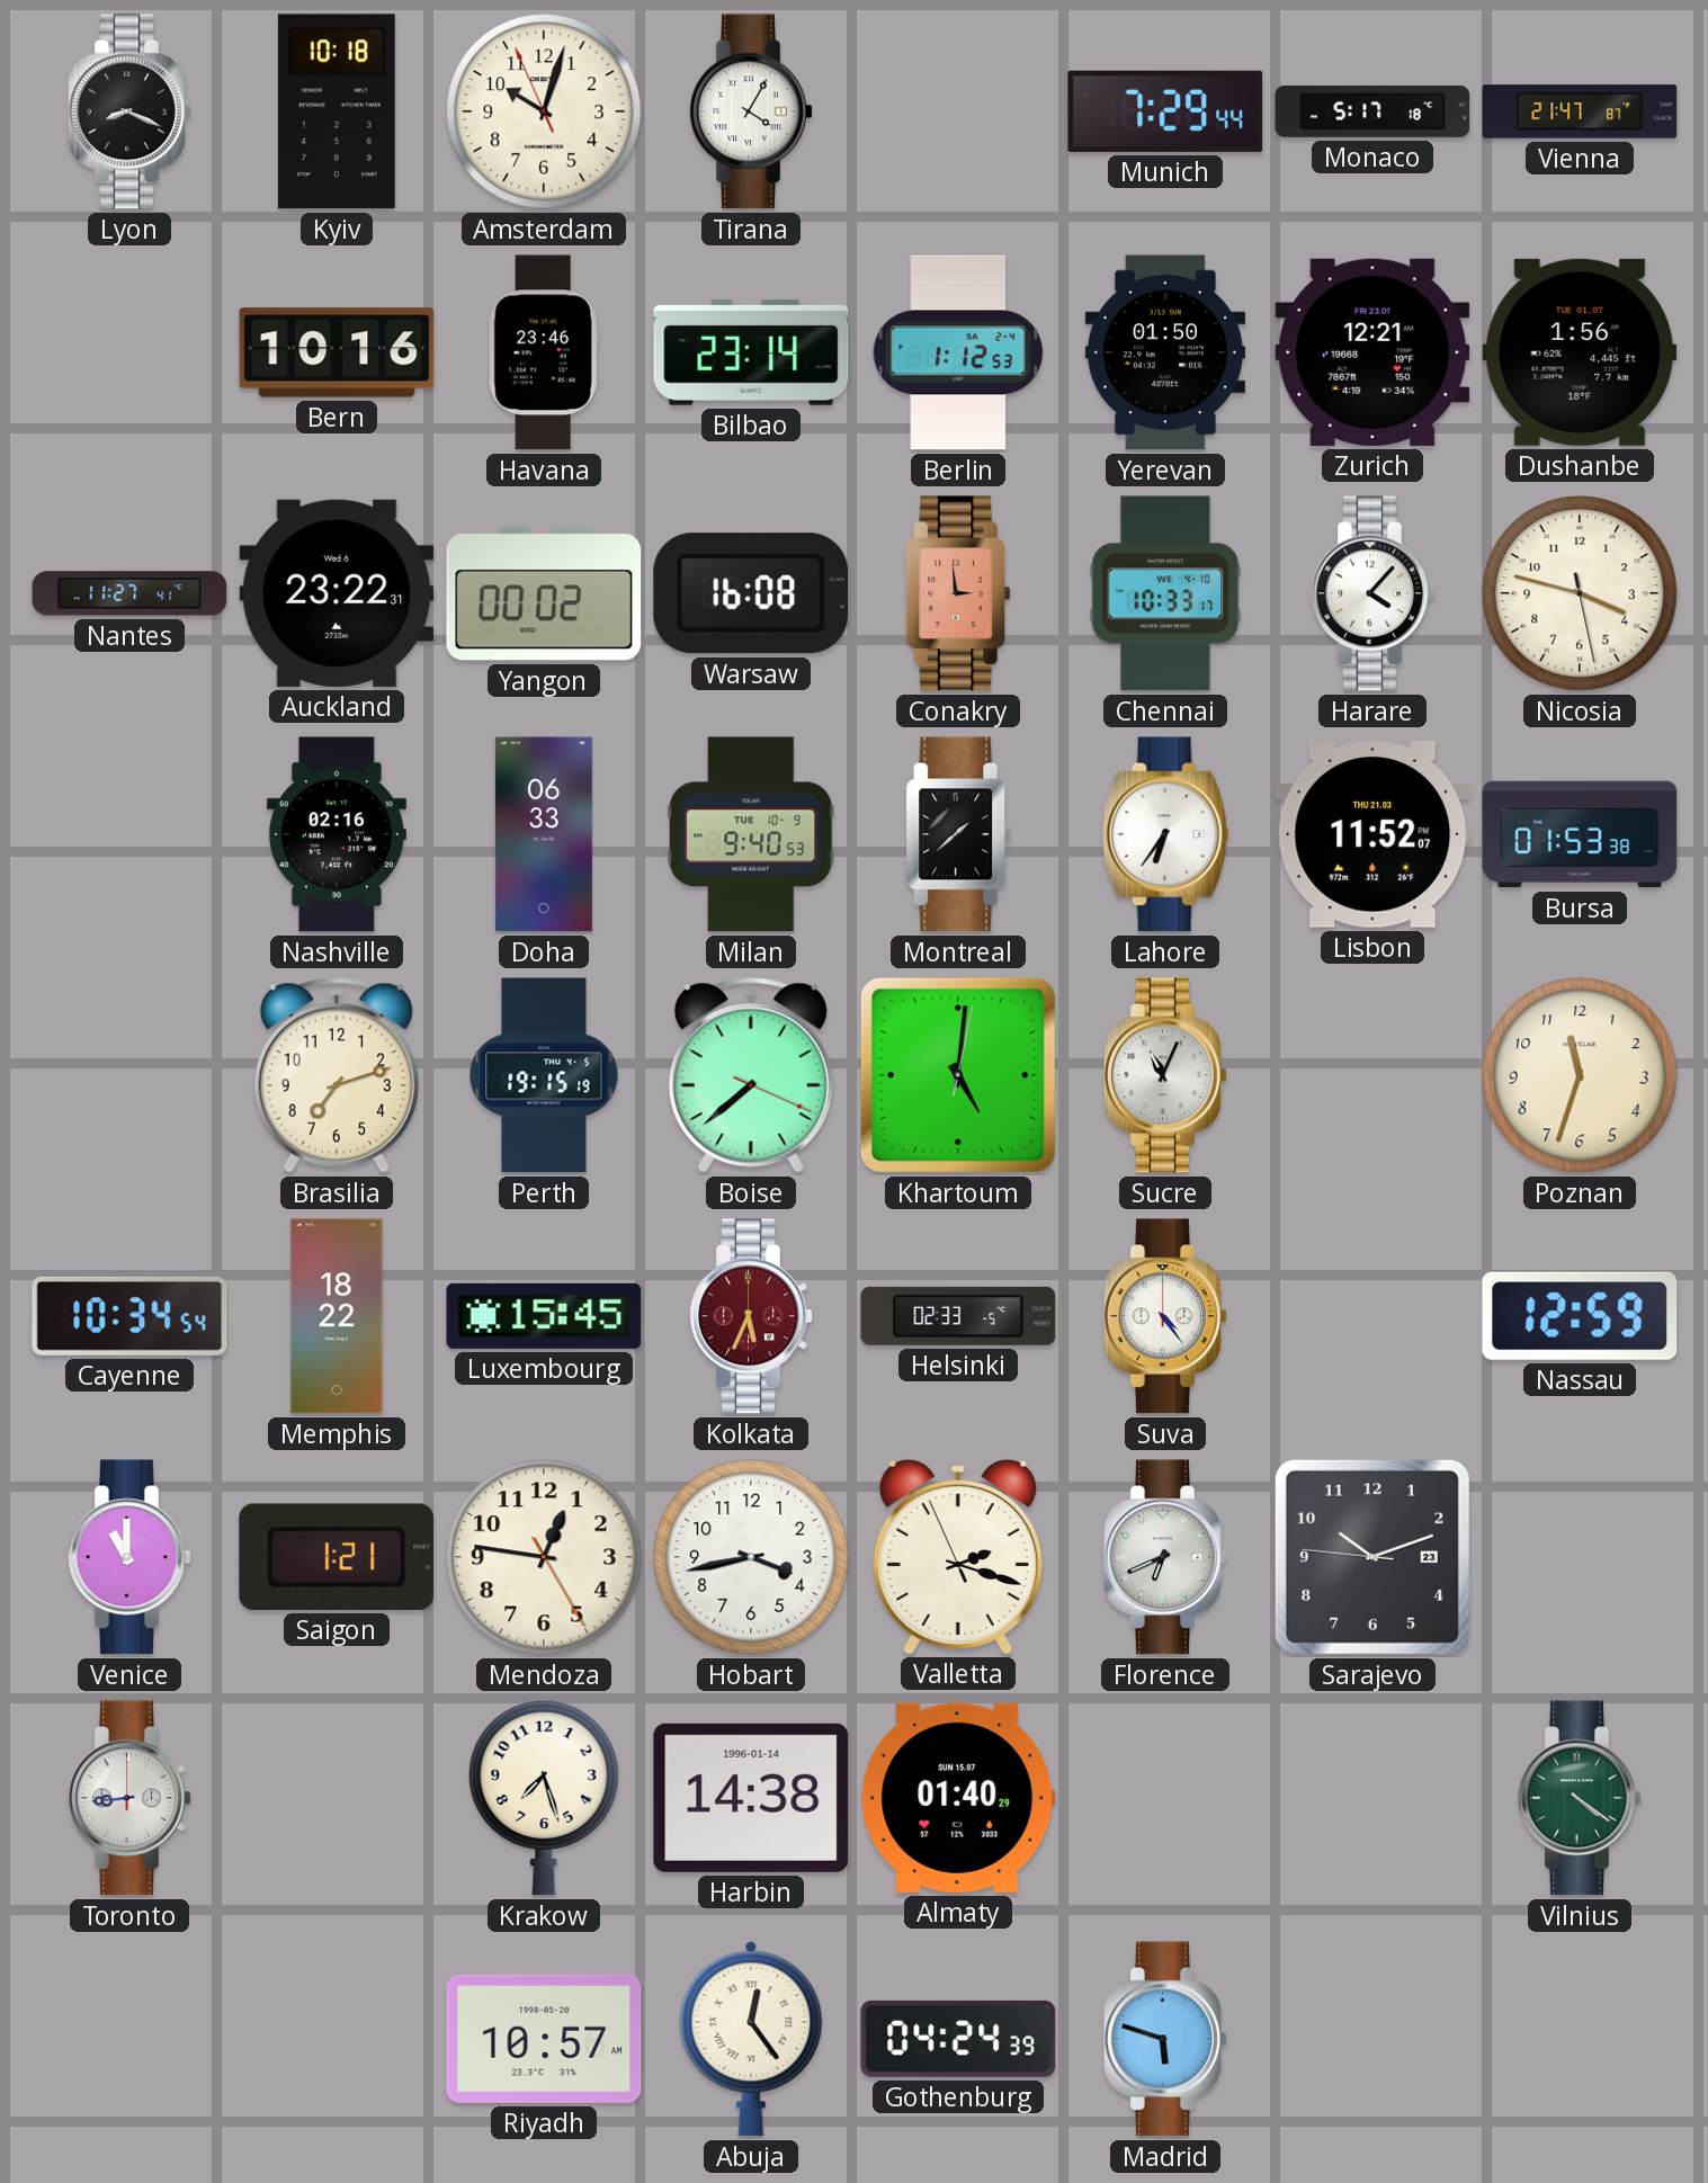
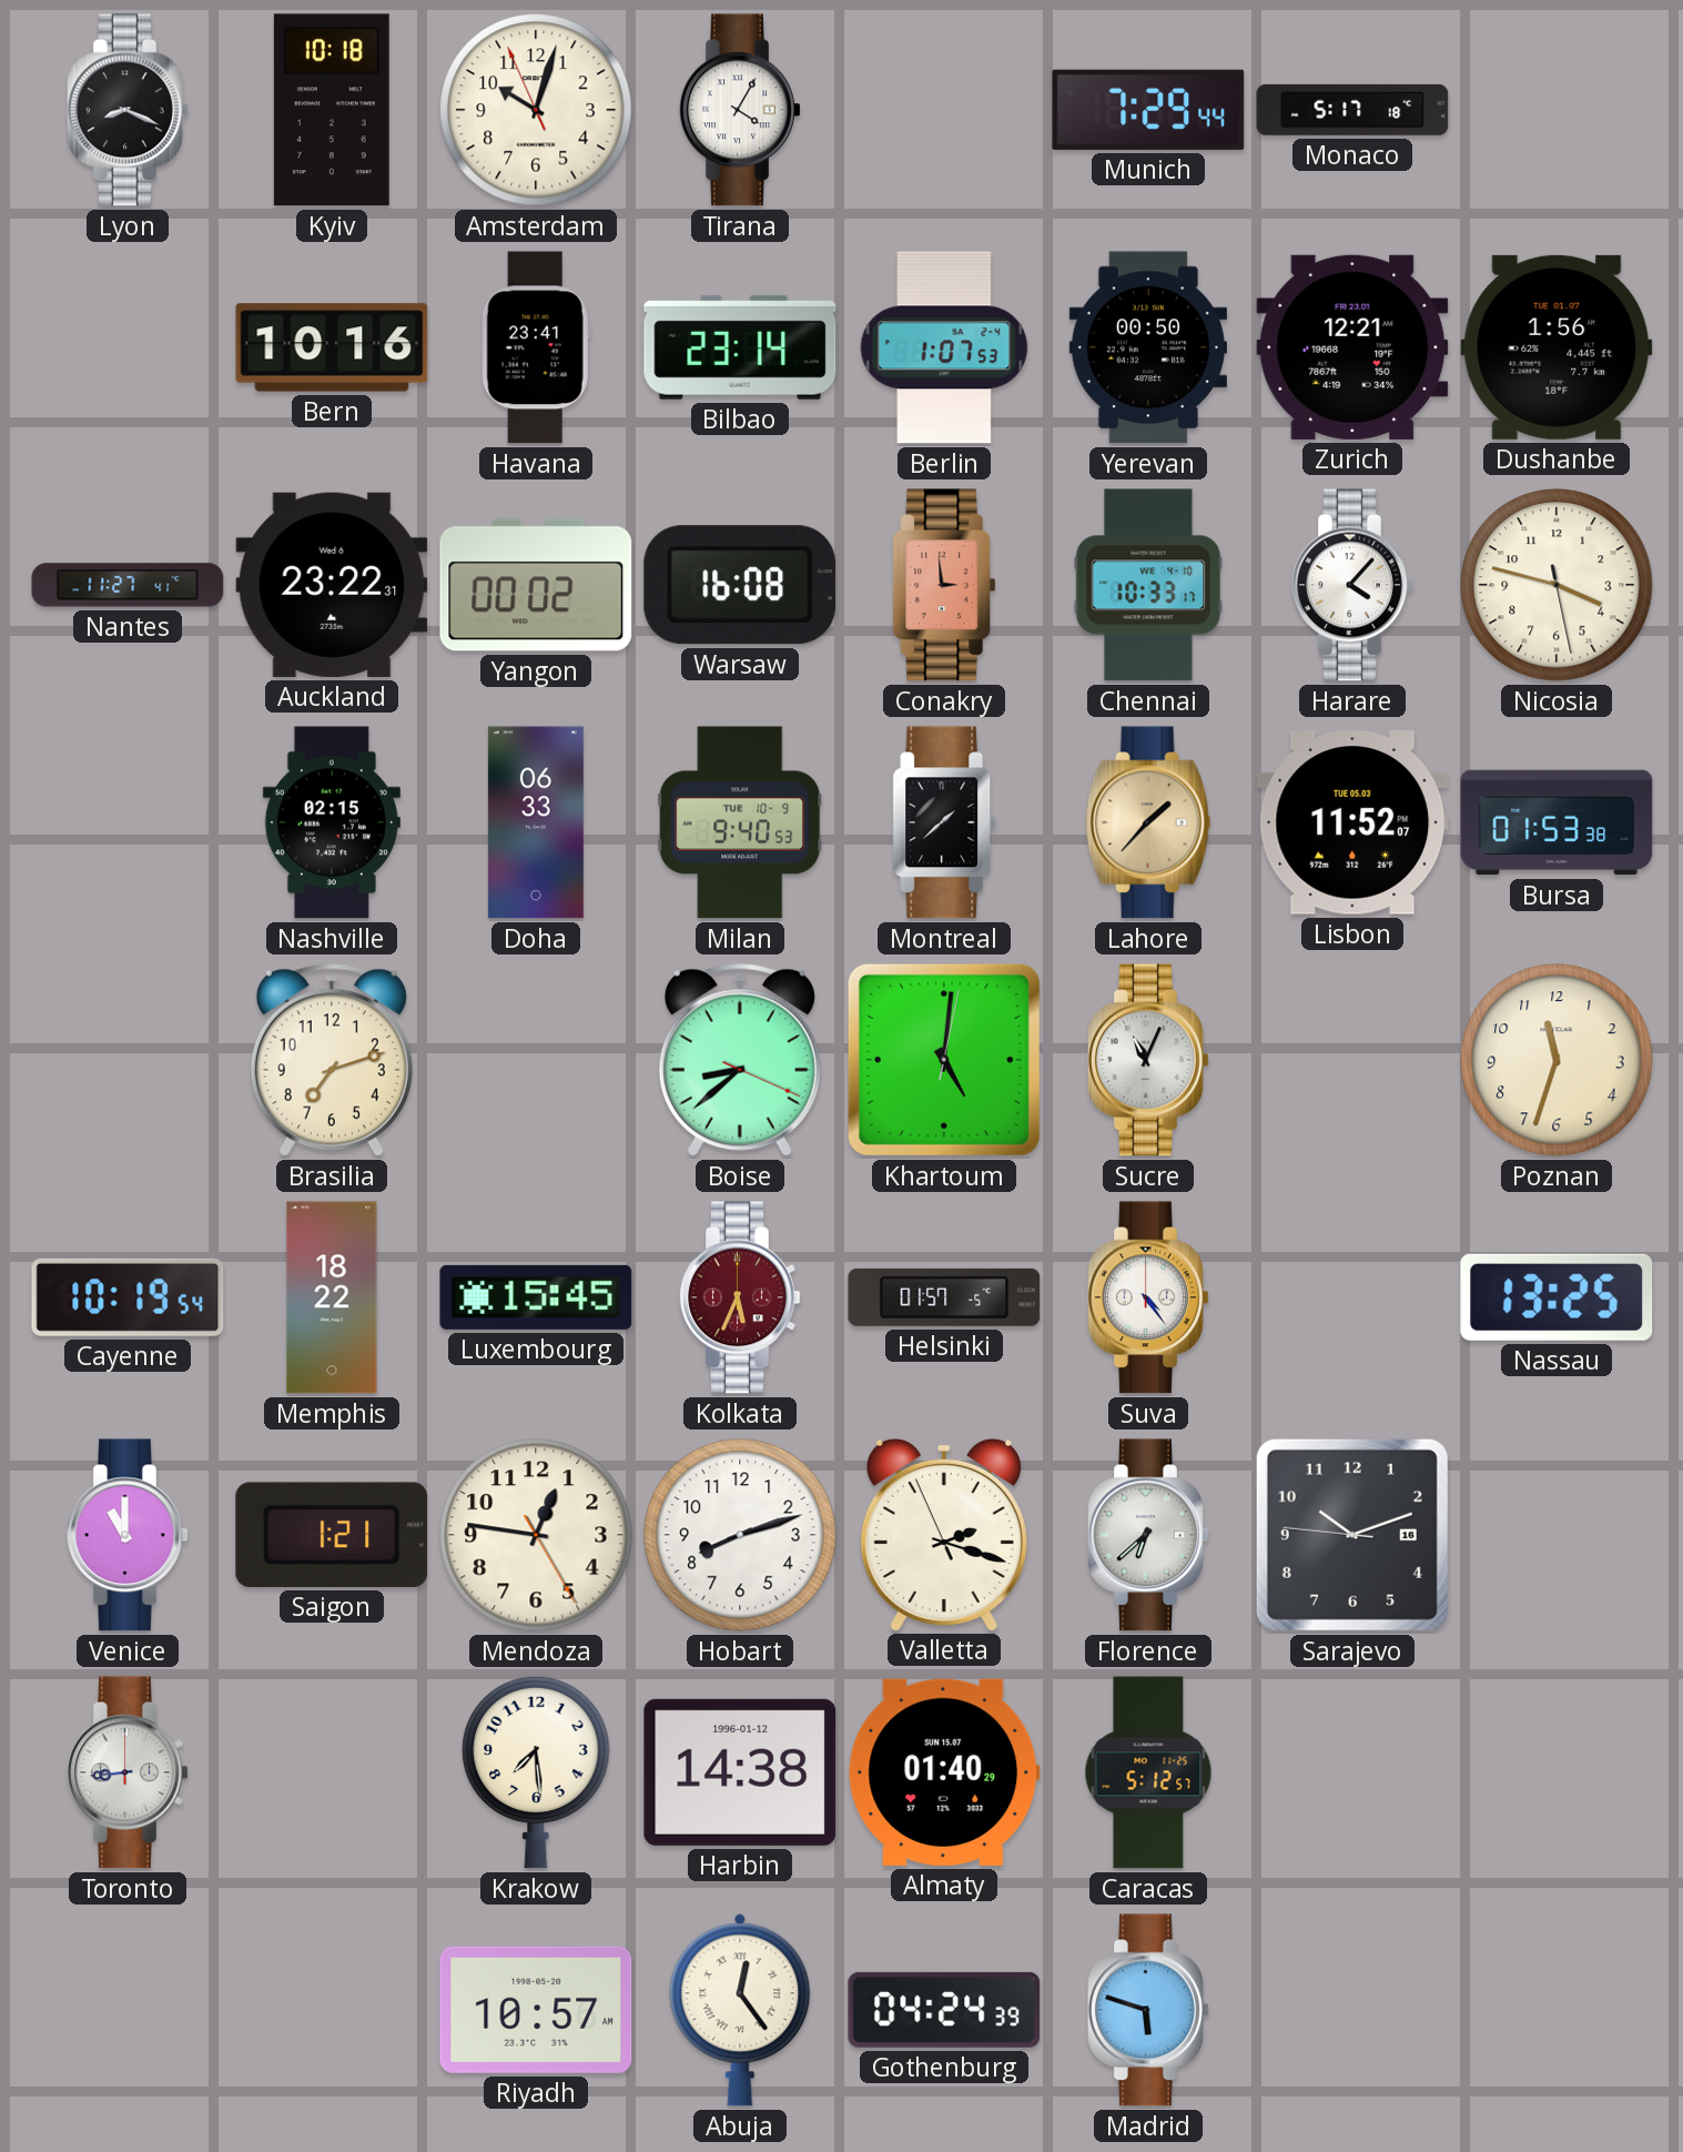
Vienna: 21:47 -> none
Havana: 23:46 -> 23:41
Berlin: 1:12 -> 1:07
Yerevan: 01:50 -> 00:50
Nashville: 02:16 -> 02:15
Lahore: 6:36 -> 1:37
Lahore dial: white -> champagne
Lisbon date: THU 21.03 -> TUE 05.03
Perth: 19:15 -> none
Boise: 7:38 -> 8:38
Cayenne: 10:34 -> 10:19
Helsinki: 02:33 -> 01:57
Nassau: 12:59 -> 13:25
Hobart: 3:43 -> 8:12
Florence: 6:41 -> 6:38
Sarajevo date: 23 -> 16
Krakow: 7:27 -> 7:29
Harbin date: 1996-01-14 -> 1996-01-12
Caracas: none -> 5:12
Vilnius: 4:21 -> none
